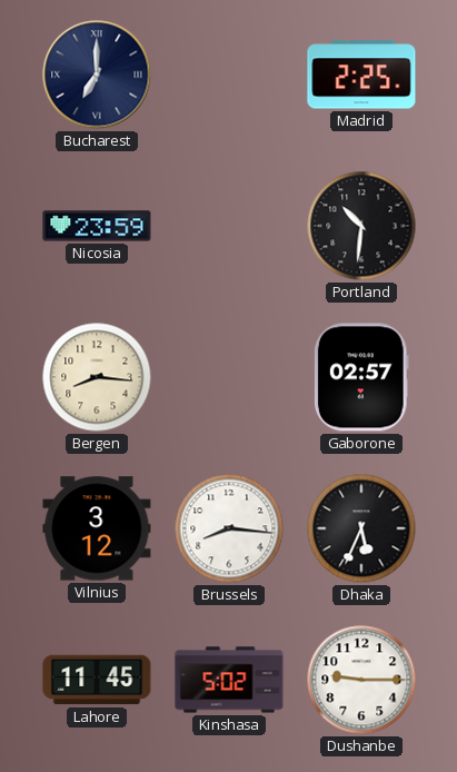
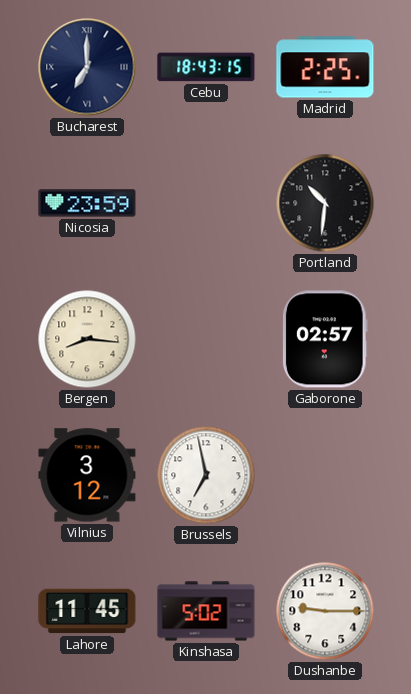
Cebu: none -> 18:43
Brussels: 8:16 -> 6:58
Dhaka: 5:34 -> none
